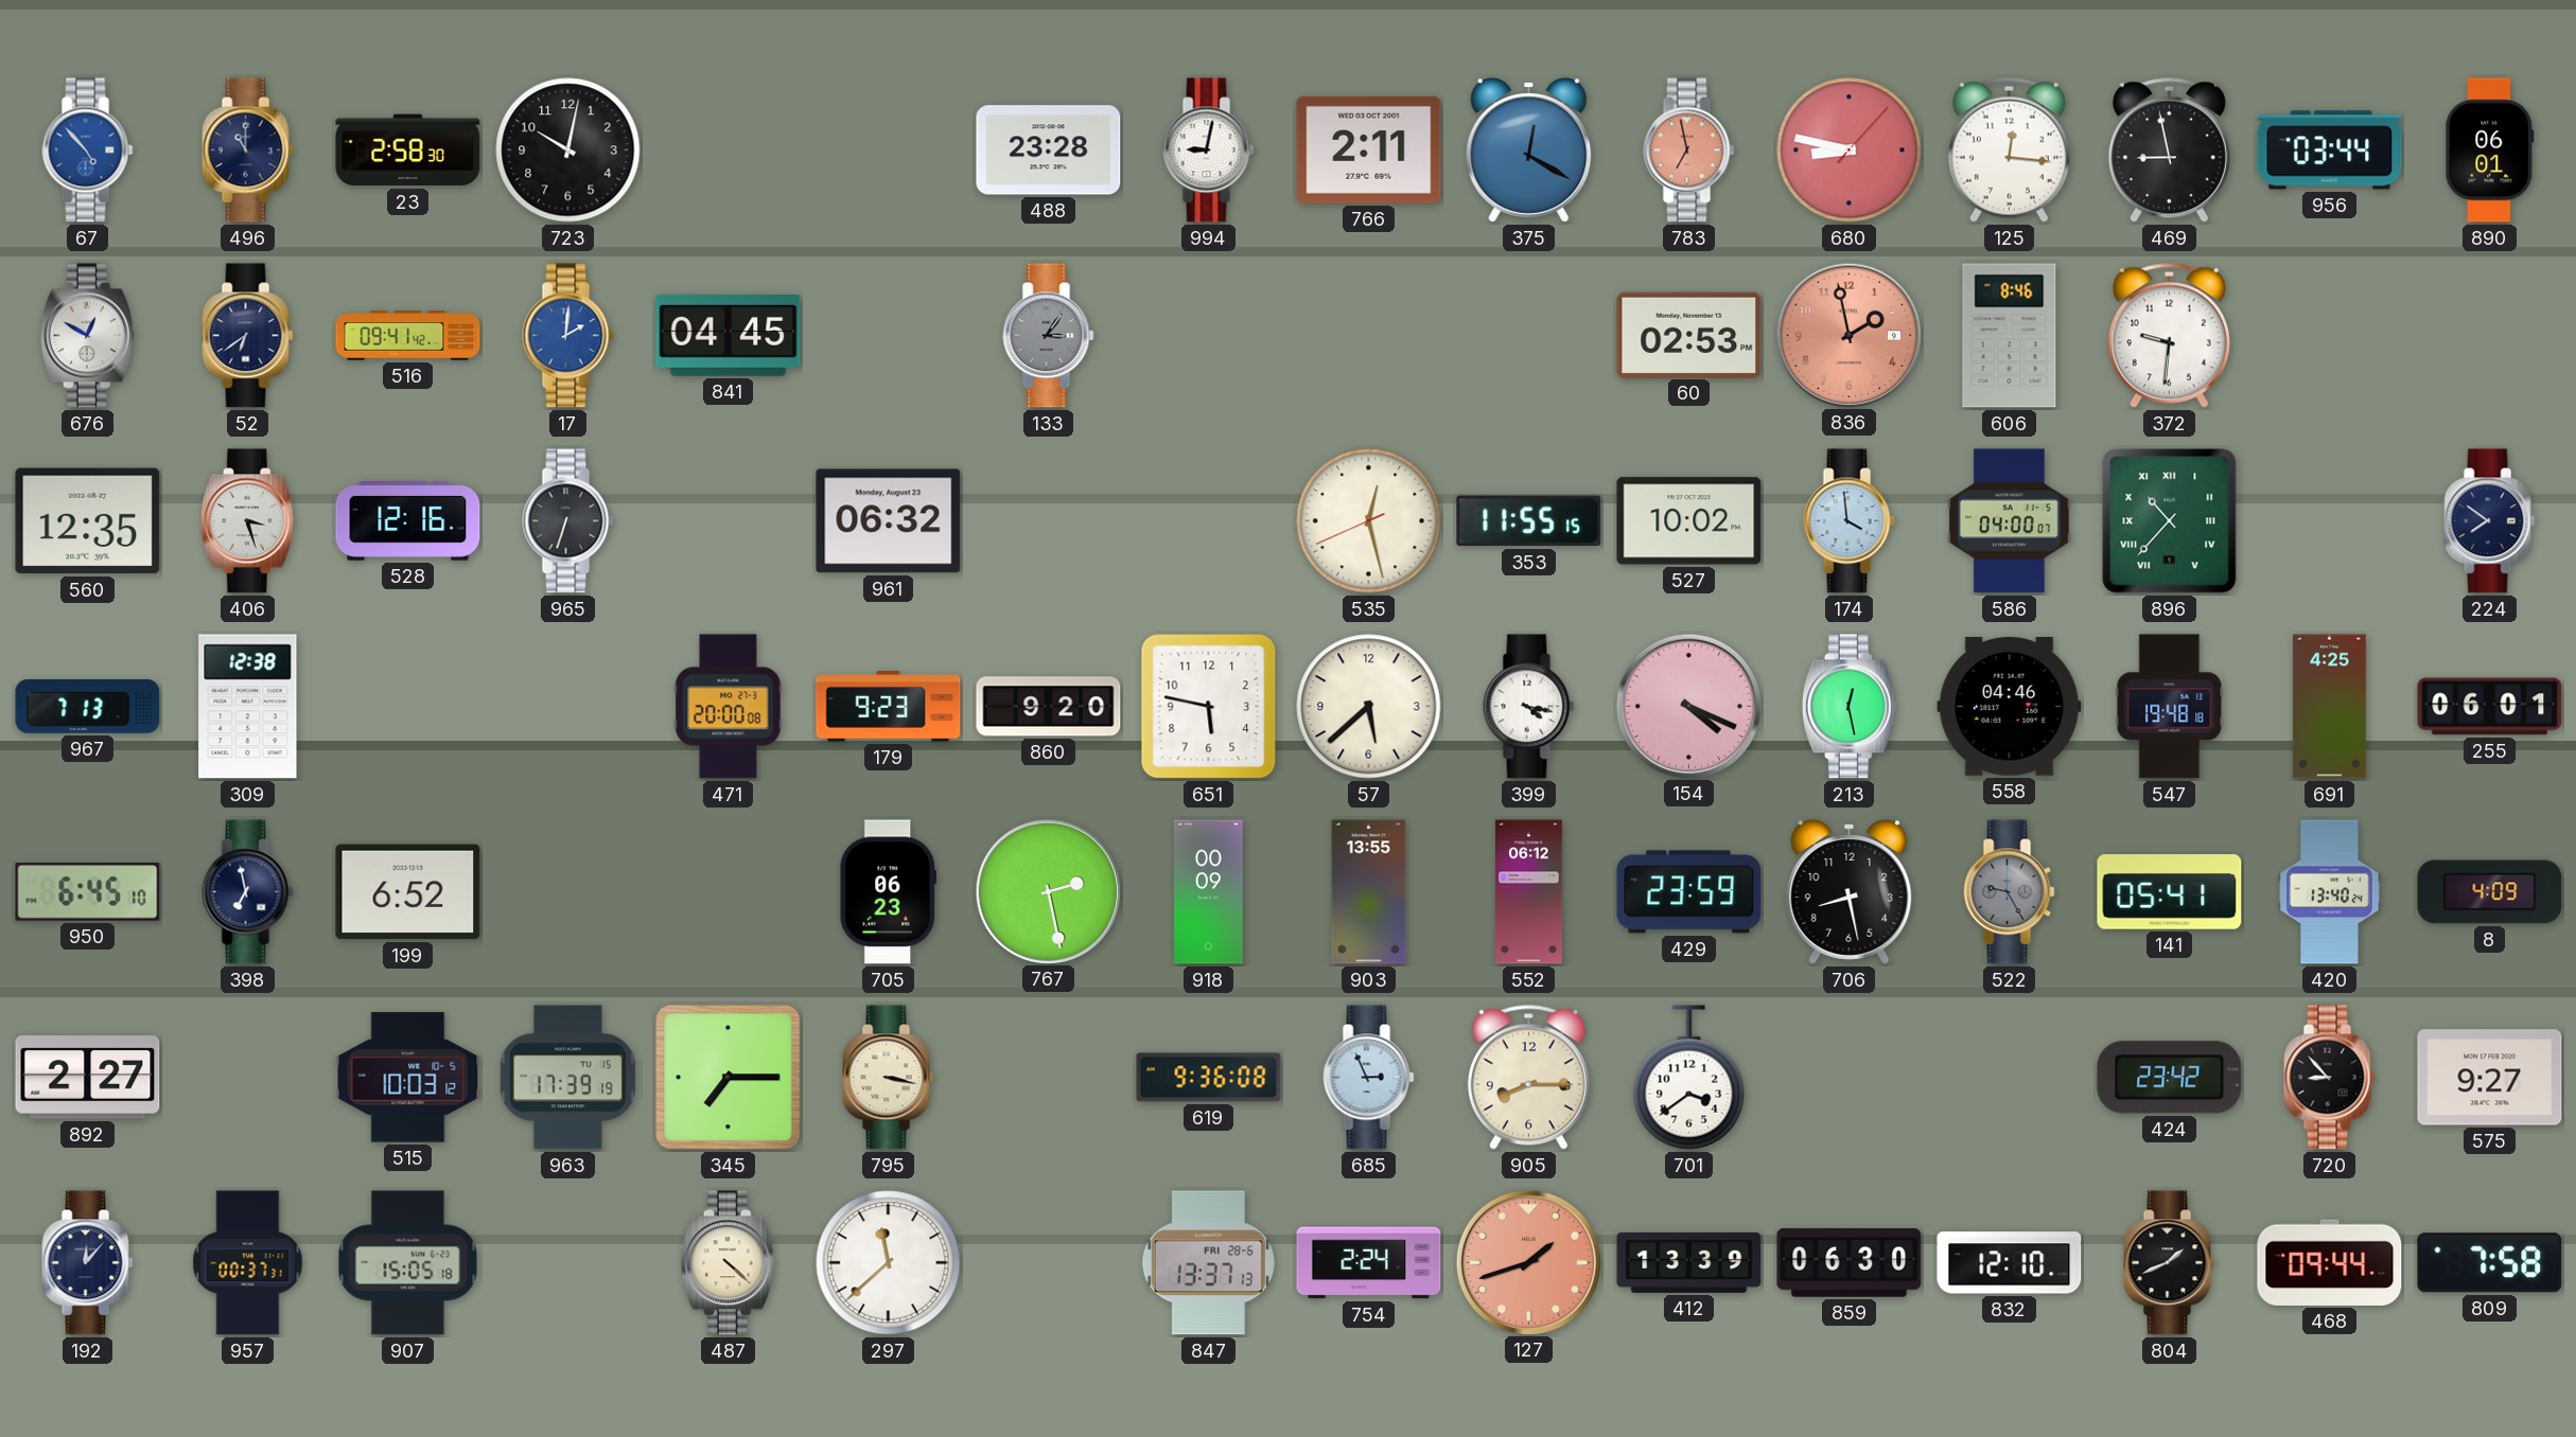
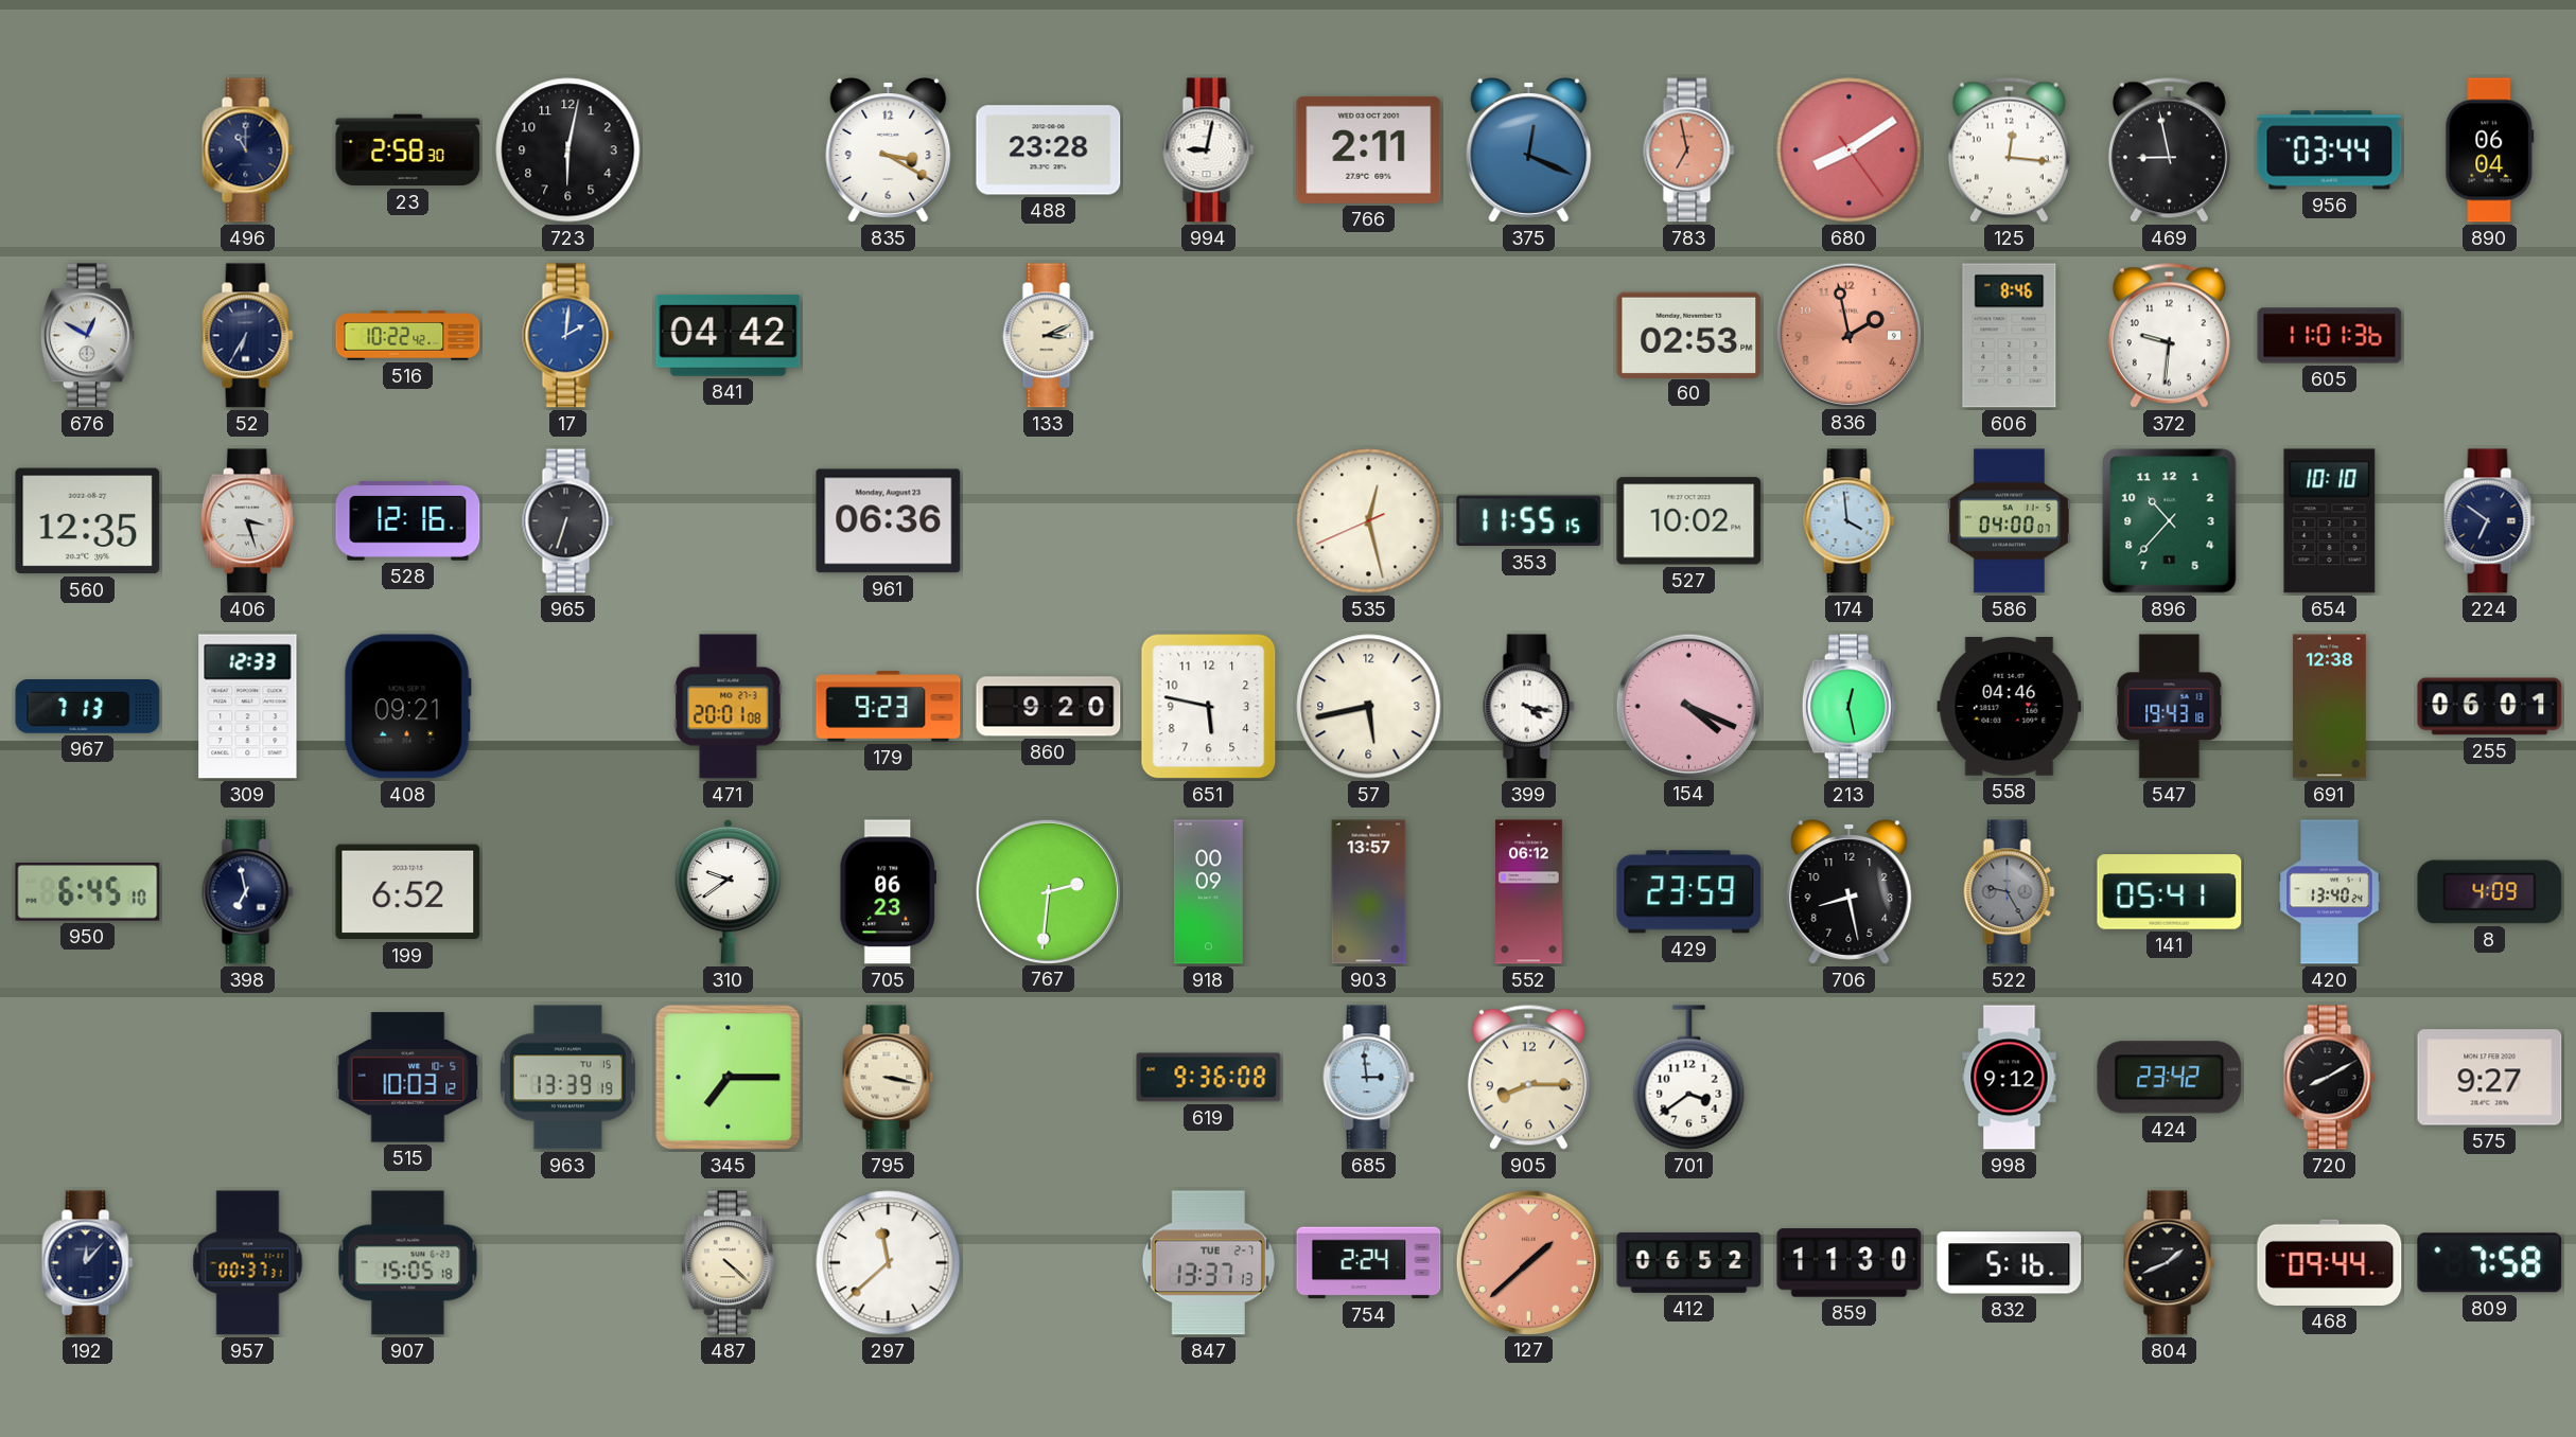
67: 4:53 -> none
723: 10:02 -> 6:02
835: none -> 3:20
375: 12:20 -> 12:19
680: 8:47 -> 8:09
890: 06:01 -> 06:04
52: 6:39 -> 6:35
516: 09:41 -> 10:22
841: 04:45 -> 04:42
133: 3:06 -> 3:11
133 dial: grey -> cream
605: none -> 11:01
961: 06:32 -> 06:36
896 numerals: Roman -> Arabic
654: none -> 10:10
224: 7:51 -> 6:51
309: 12:38 -> 12:33
408: none -> 09:21
471: 20:00 -> 20:01
57: 5:38 -> 5:43
547: 19:48 -> 19:43
691: 4:25 -> 12:38
310: none -> 9:39
767: 2:28 -> 2:31
903: 13:55 -> 13:57
892: 2:27 -> none
963: 17:39 -> 13:39
685: 2:56 -> 2:59
998: none -> 9:12
720: 8:53 -> 8:10
847 date: FRI 28-6 -> TUE 2-7
127: 1:42 -> 1:38
412: 13:39 -> 06:52
859: 06:30 -> 11:30
832: 12:10 -> 5:16
